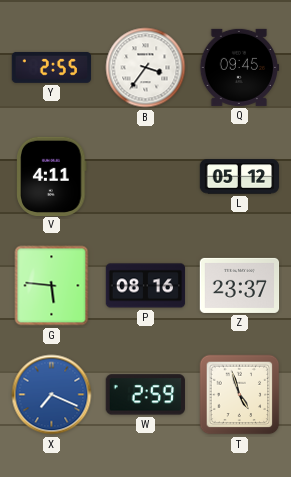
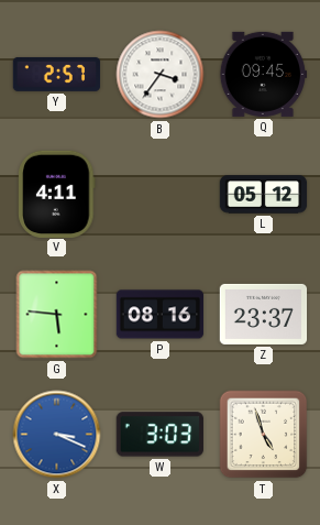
Y: 2:55 -> 2:57
X: 7:19 -> 3:19
W: 2:59 -> 3:03
